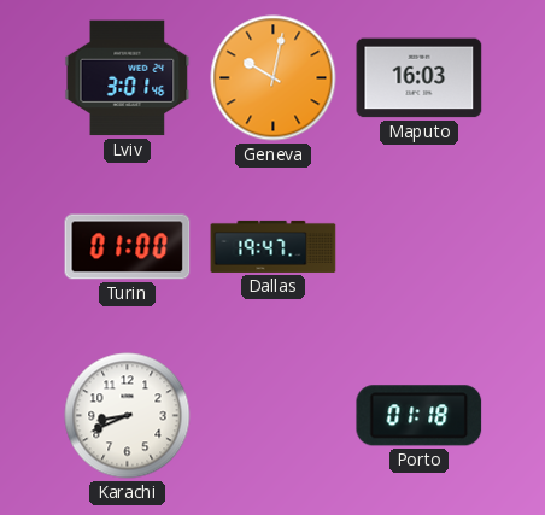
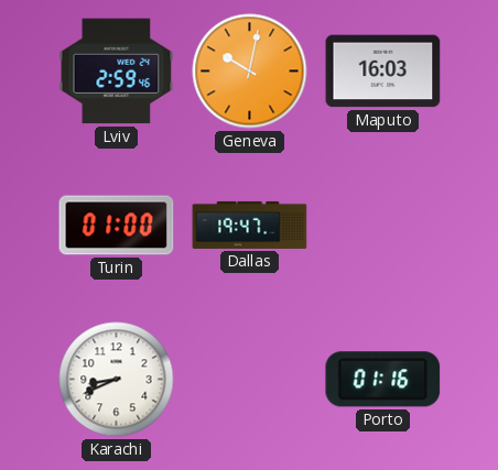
Lviv: 3:01 -> 2:59
Porto: 01:18 -> 01:16
